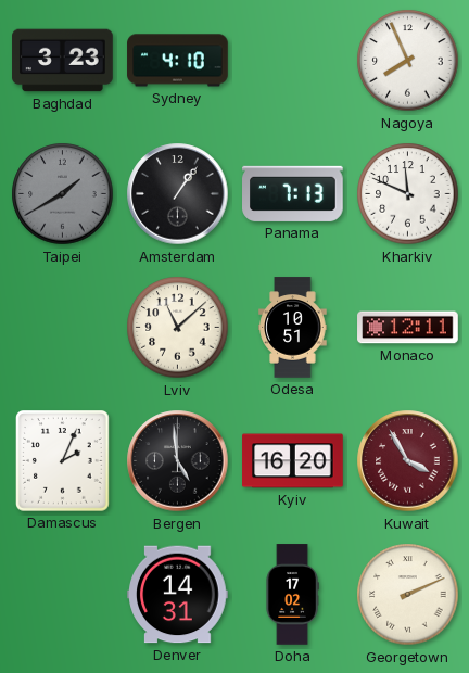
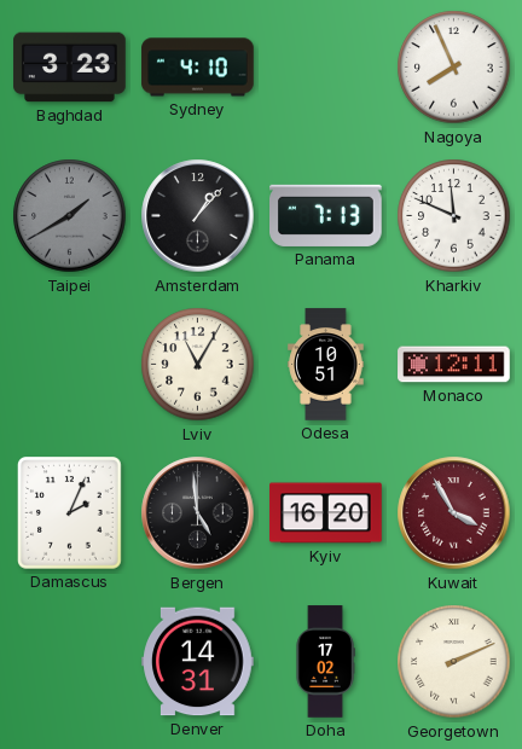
Amsterdam: 1:06 -> 1:07
Lviv: 11:08 -> 11:05
